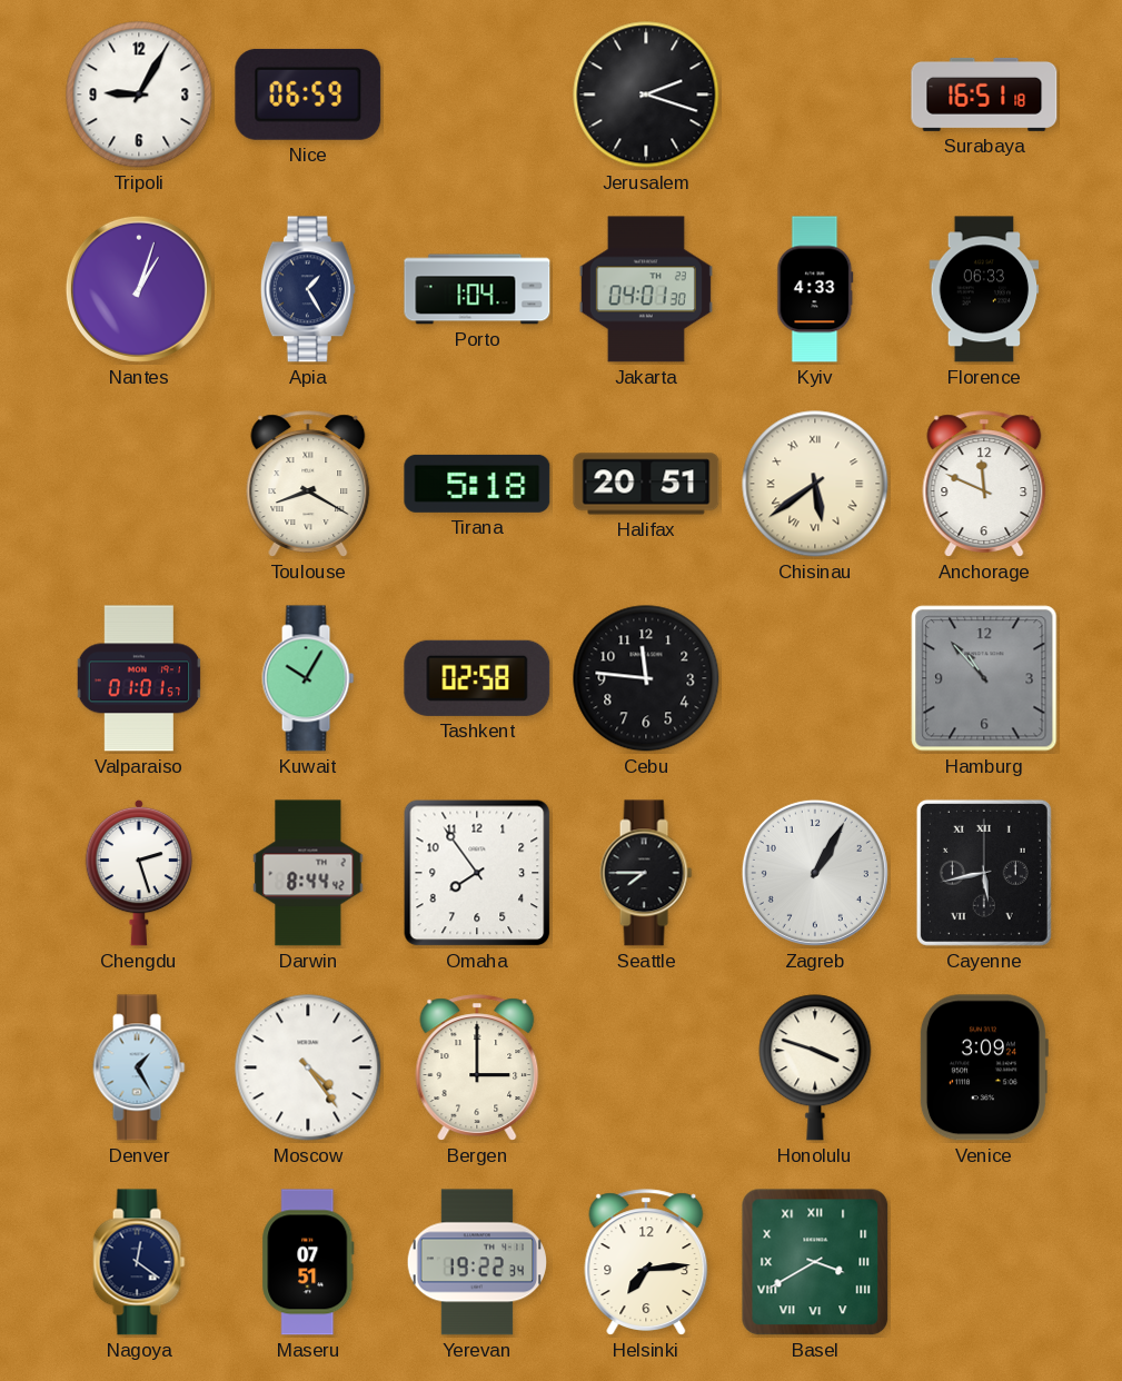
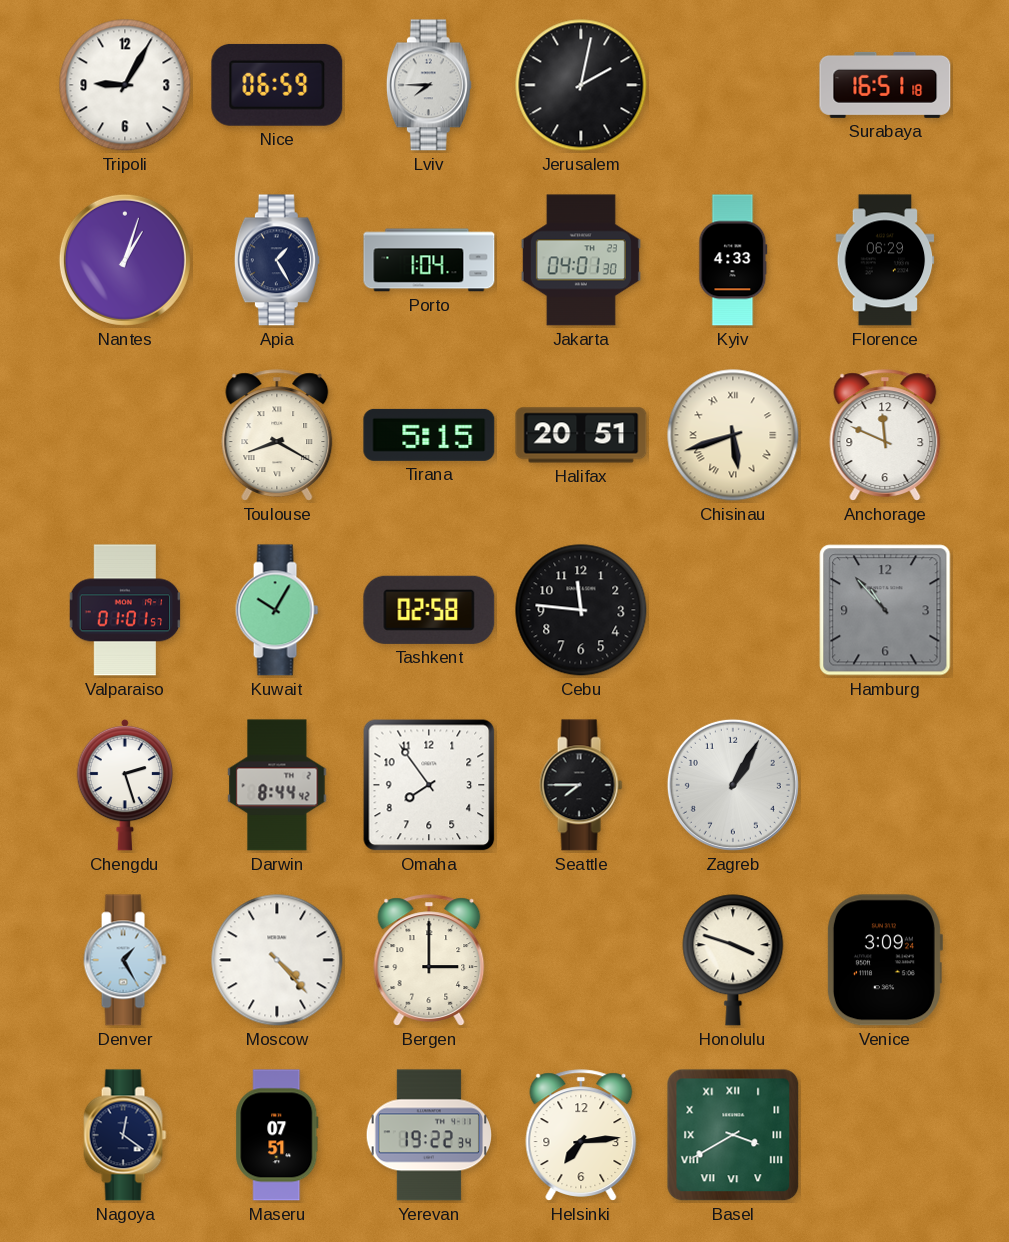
Lviv: none -> 7:45
Jerusalem: 2:18 -> 2:02
Florence: 06:33 -> 06:29
Tirana: 5:18 -> 5:15
Chisinau: 5:39 -> 5:42
Cayenne: 5:43 -> none
Moscow: 4:24 -> 4:23
